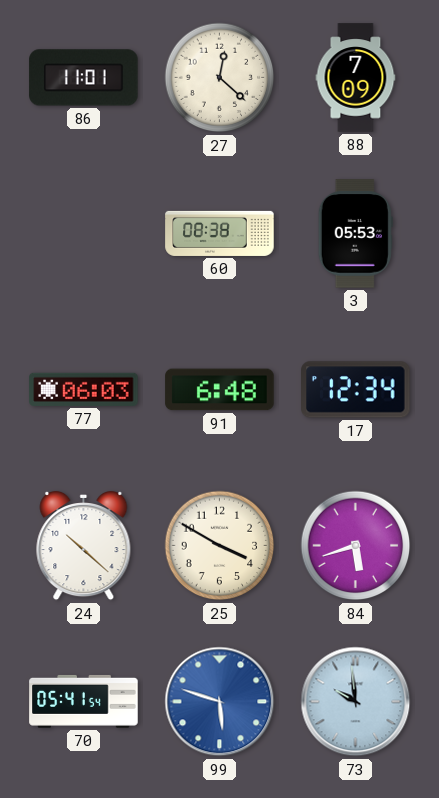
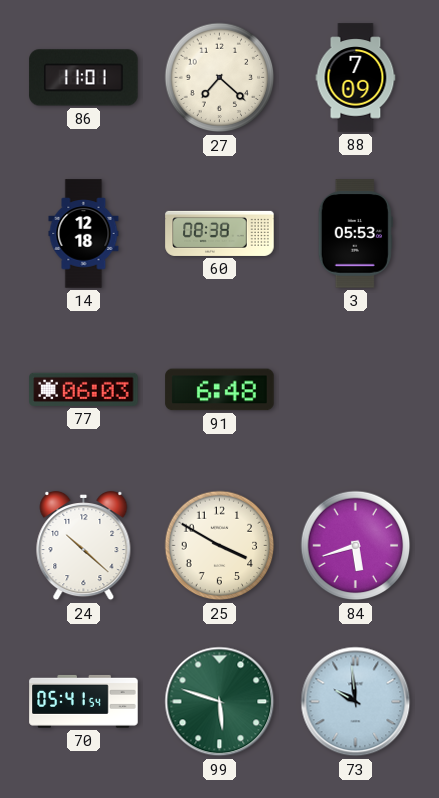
27: 12:22 -> 7:22
14: none -> 12:18
17: 12:34 -> none
99 dial: blue -> green
